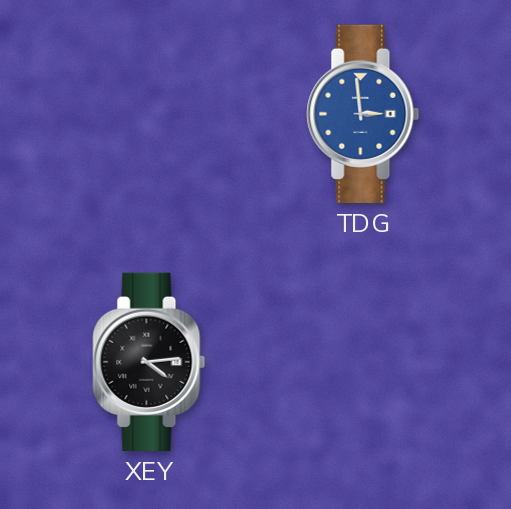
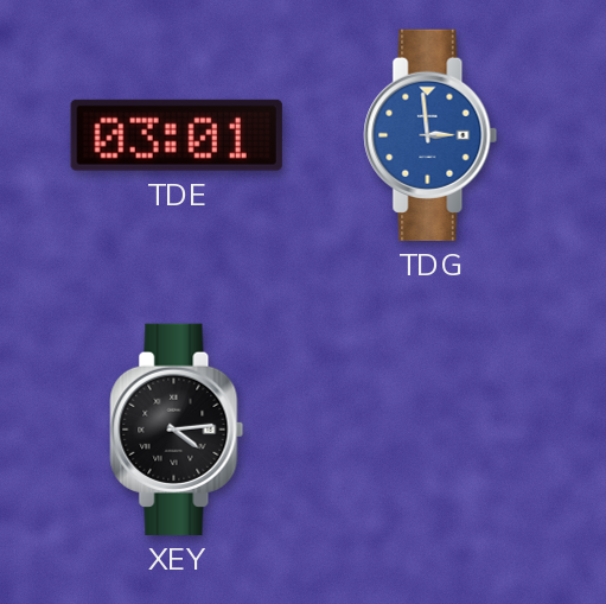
TDE: none -> 03:01
